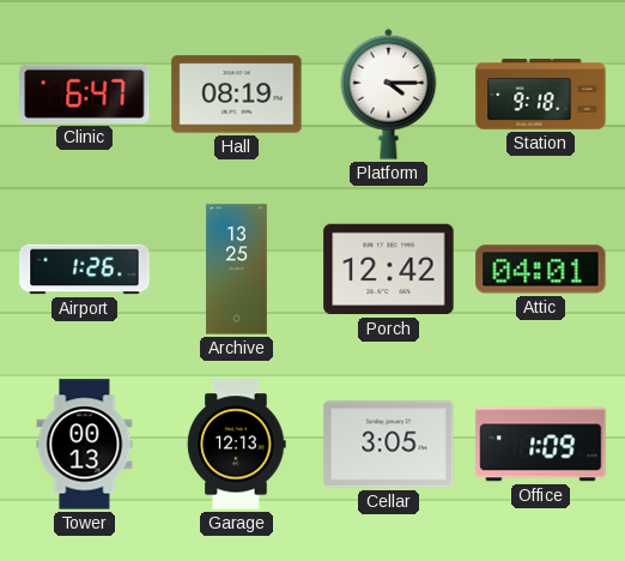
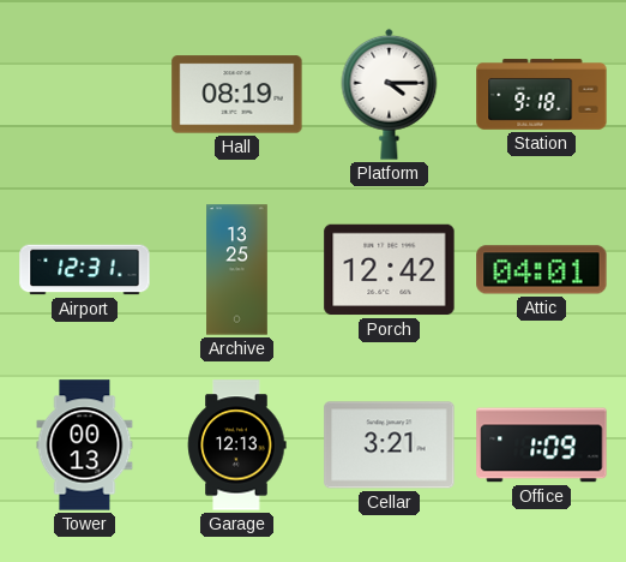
Clinic: 6:47 -> none
Airport: 1:26 -> 12:31
Cellar: 3:05 -> 3:21
